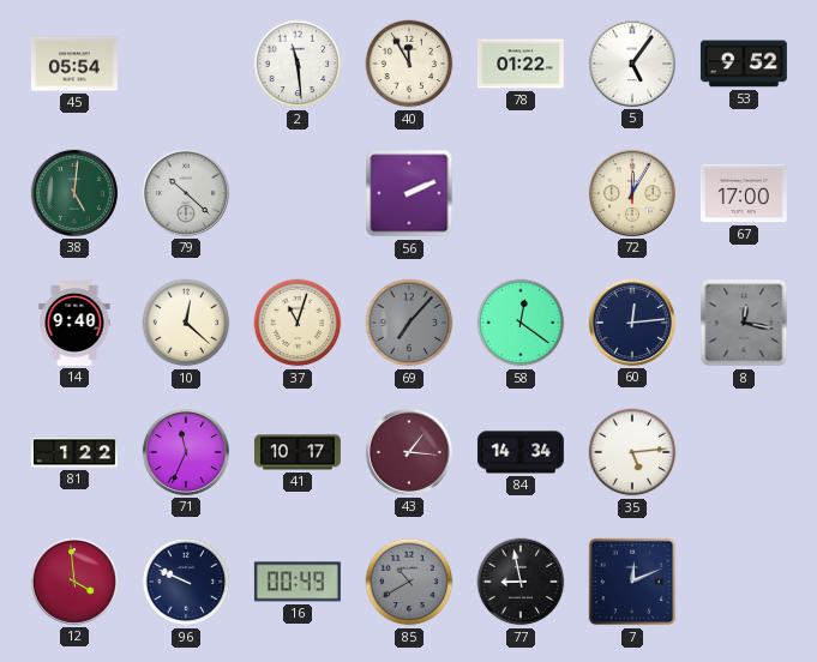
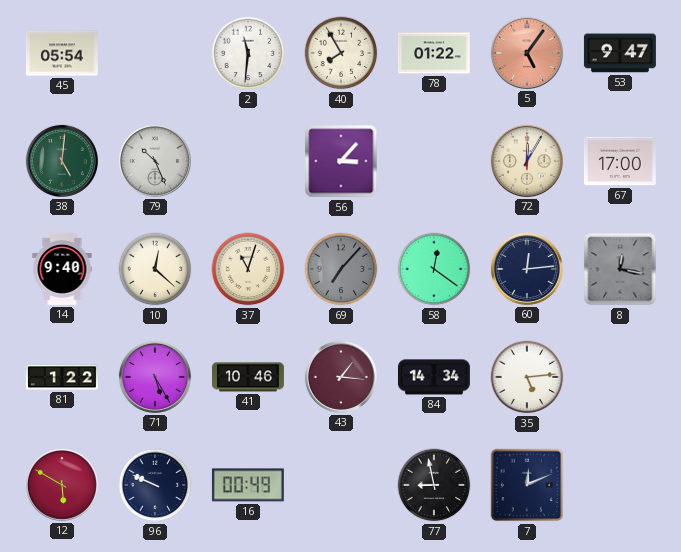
2: 11:29 -> 11:31
40: 11:55 -> 7:55
5 dial: white -> salmon
53: 9:52 -> 9:47
79: 10:22 -> 10:26
56: 2:11 -> 3:07
71: 11:34 -> 5:25
41: 10:17 -> 10:46
12: 3:59 -> 5:50
85: 10:40 -> none
